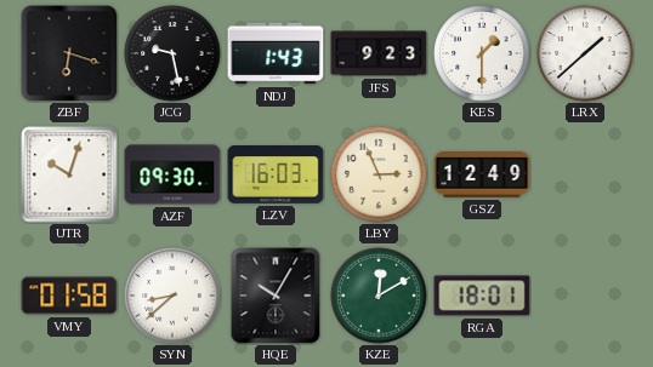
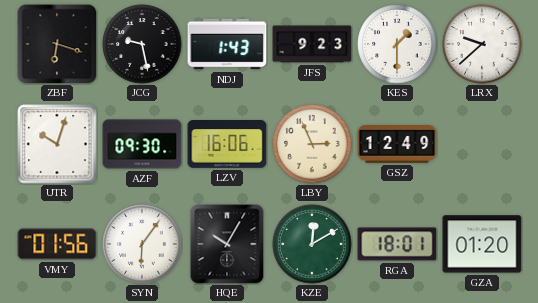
LRX: 1:38 -> 9:38
LZV: 16:03 -> 16:06
VMY: 01:58 -> 01:56
SYN: 8:38 -> 6:06
GZA: none -> 01:20
